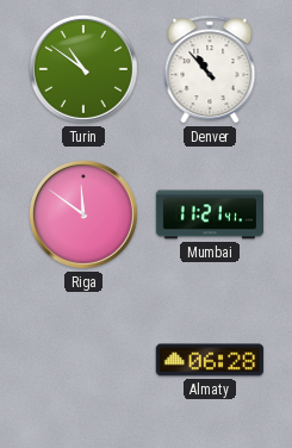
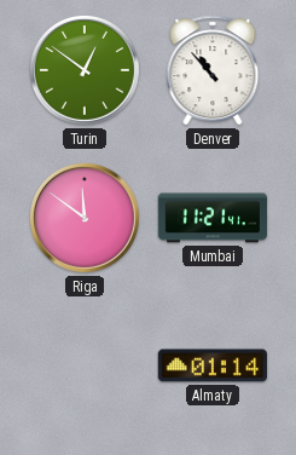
Turin: 10:51 -> 12:51
Almaty: 06:28 -> 01:14
